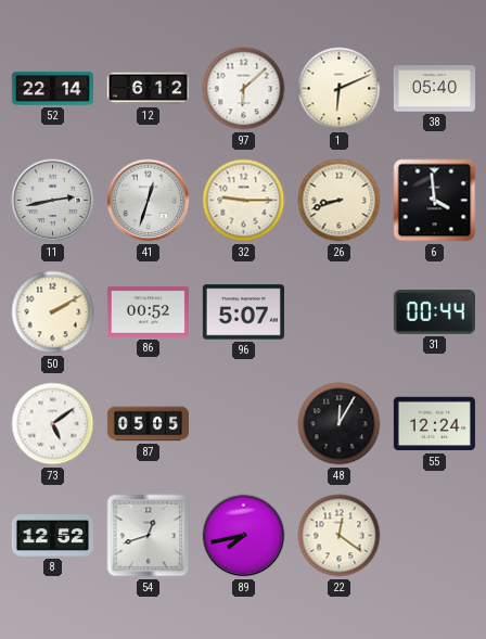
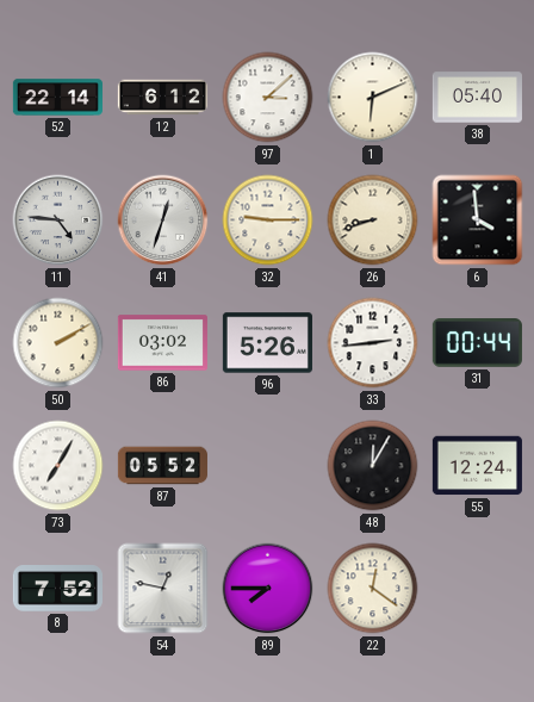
97: 6:08 -> 3:08
11: 2:43 -> 4:46
86: 00:52 -> 03:02
96: 5:07 -> 5:26
33: none -> 2:44
73: 5:09 -> 7:05
87: 05:05 -> 05:52
8: 12:52 -> 7:52
54: 12:42 -> 12:47
89: 7:43 -> 7:45
